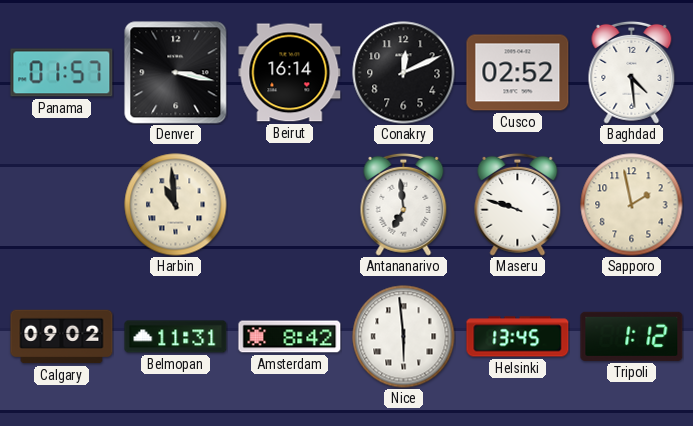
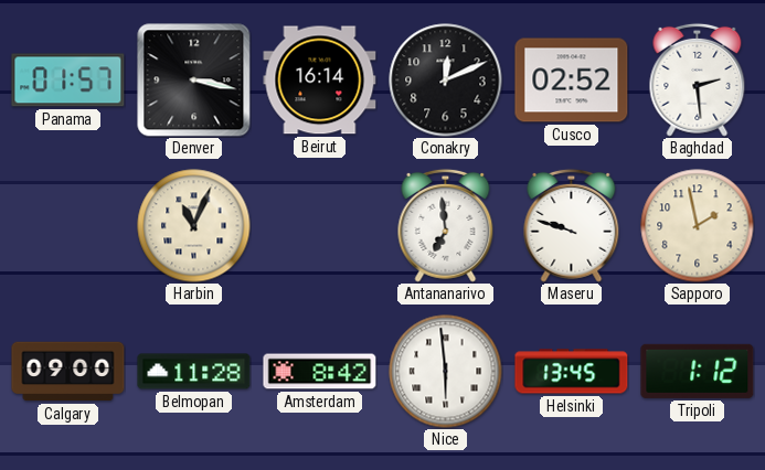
Baghdad: 4:29 -> 2:29
Harbin: 10:59 -> 11:04
Calgary: 09:02 -> 09:00
Belmopan: 11:31 -> 11:28
